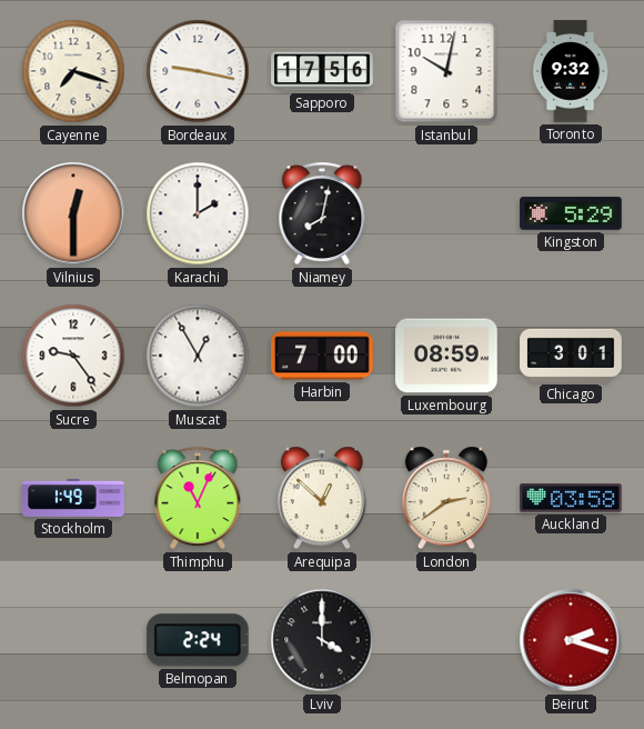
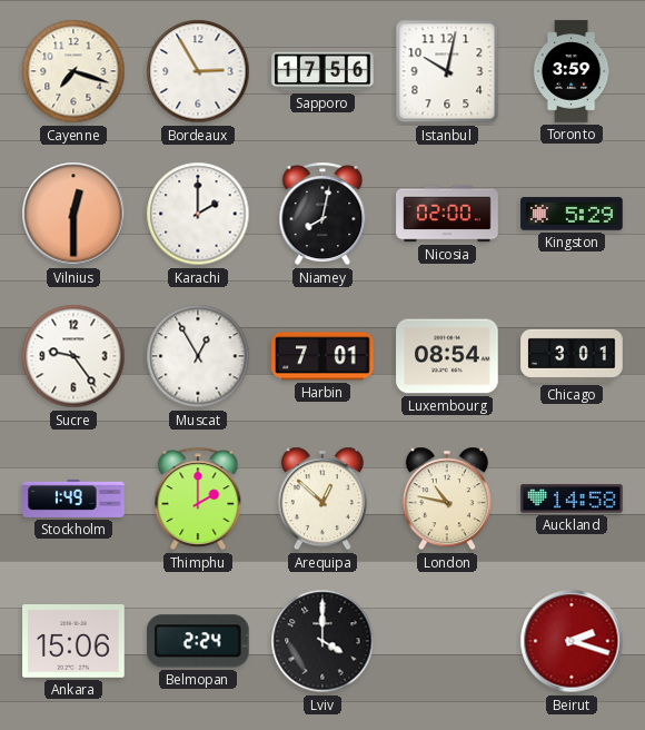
Bordeaux: 9:17 -> 2:55
Toronto: 9:32 -> 3:59
Nicosia: none -> 02:00
Harbin: 7:00 -> 7:01
Luxembourg: 08:59 -> 08:54
Thimphu: 11:04 -> 2:00
London: 2:39 -> 10:47
Auckland: 03:58 -> 14:58
Ankara: none -> 15:06
